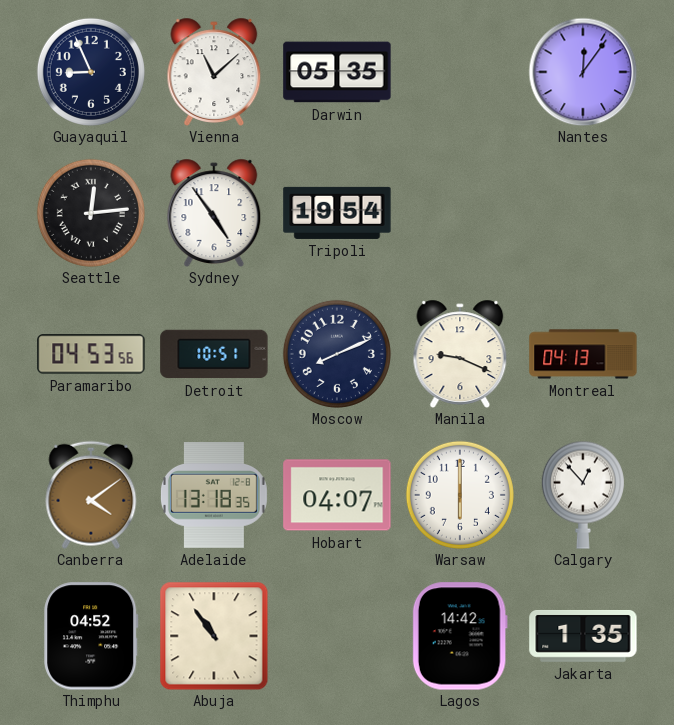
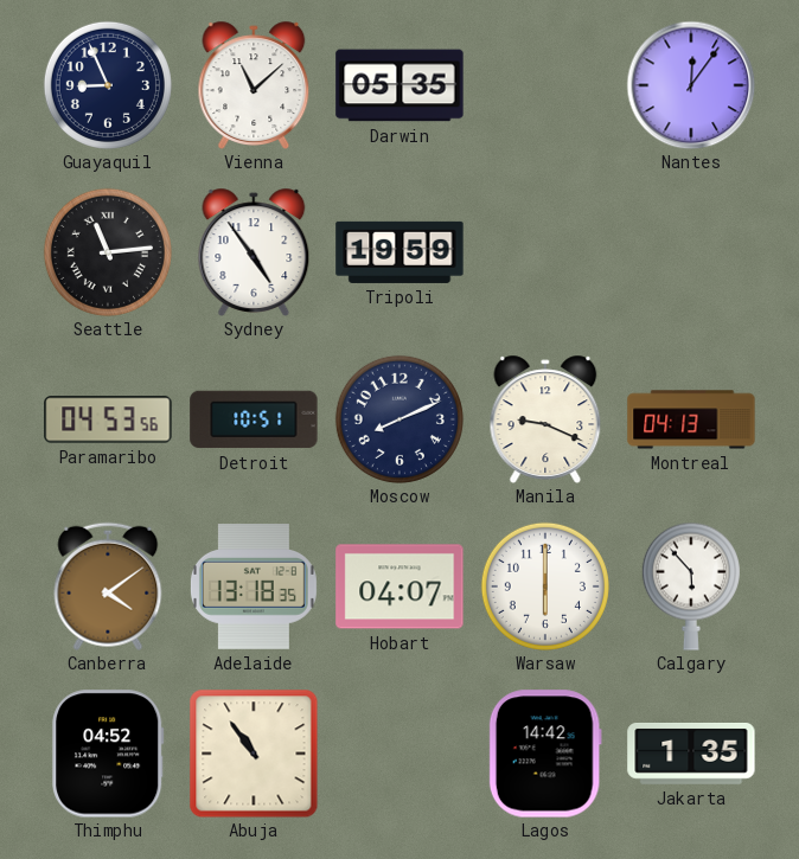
Seattle: 12:14 -> 11:14
Tripoli: 19:54 -> 19:59
Calgary: 12:53 -> 5:53
